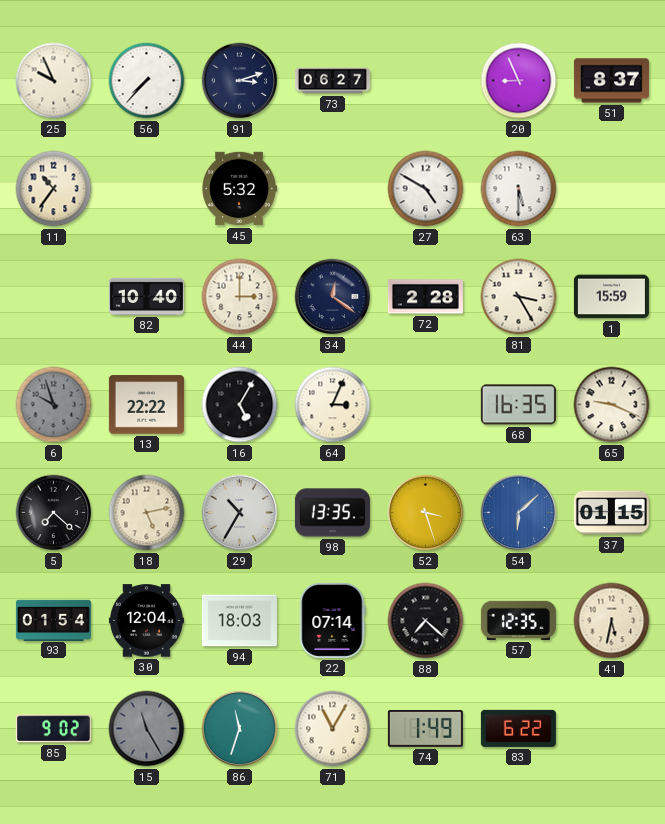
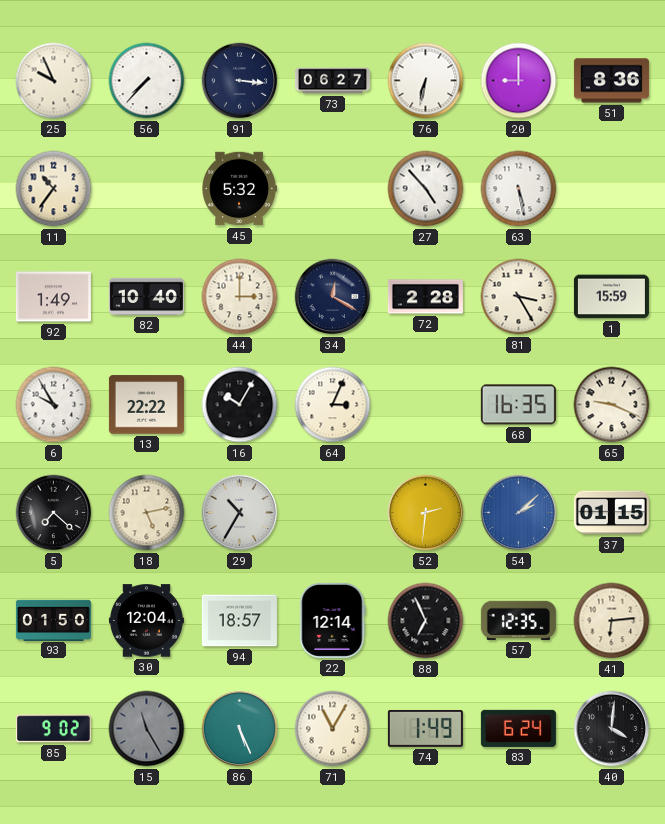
91: 3:12 -> 3:16
76: none -> 6:32
20: 8:56 -> 9:00
51: 8:37 -> 8:36
27: 4:50 -> 4:53
63: 5:30 -> 5:28
92: none -> 1:49
34: 12:21 -> 12:20
6: 9:57 -> 9:55
6 dial: grey -> white
16: 5:05 -> 10:05
98: 13:35 -> none
52: 3:27 -> 2:31
54: 6:08 -> 2:08
93: 01:54 -> 01:50
94: 18:03 -> 18:57
22: 07:14 -> 12:14
88: 7:22 -> 6:56
41: 5:32 -> 6:14
86: 11:33 -> 5:26
83: 6:22 -> 6:24
40: none -> 4:01
